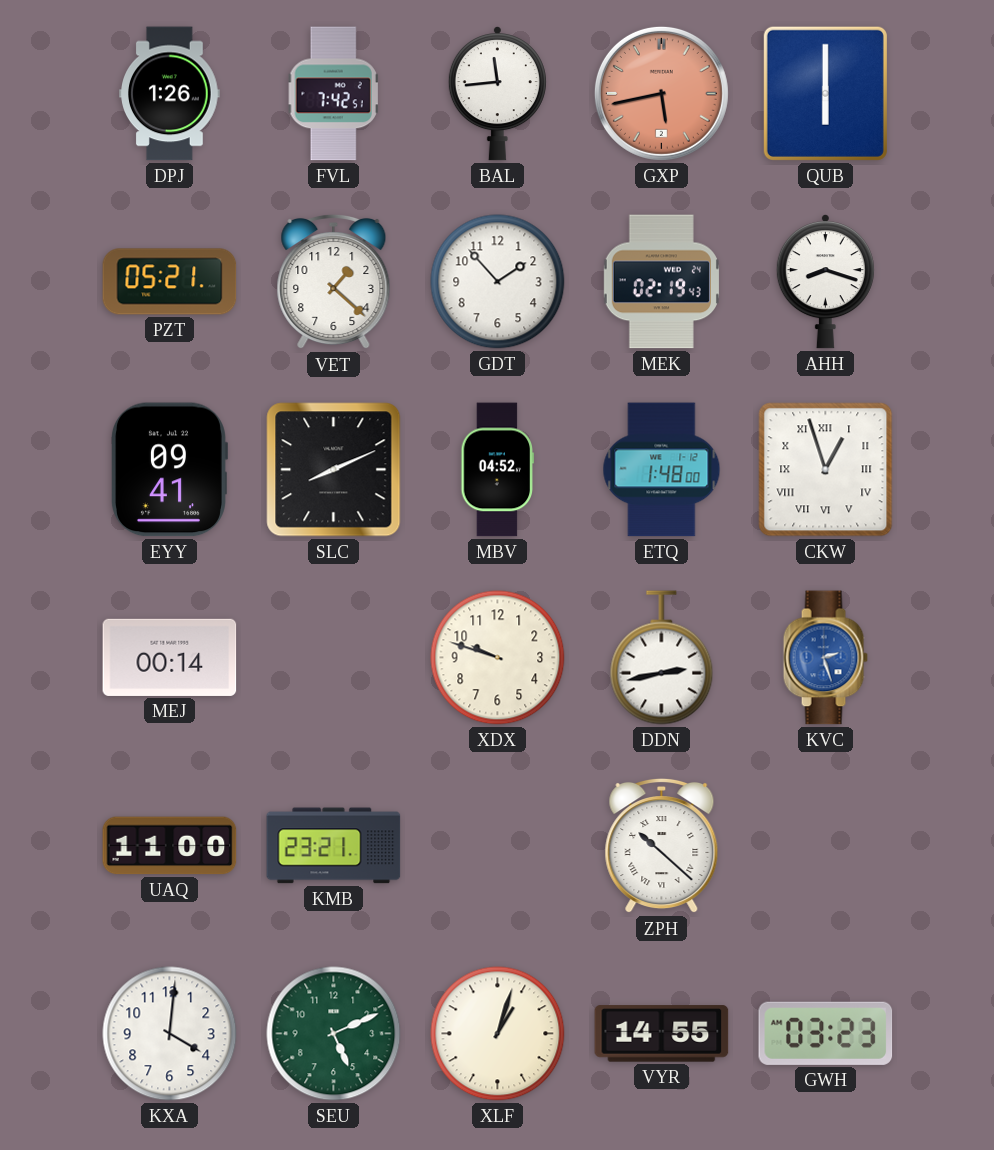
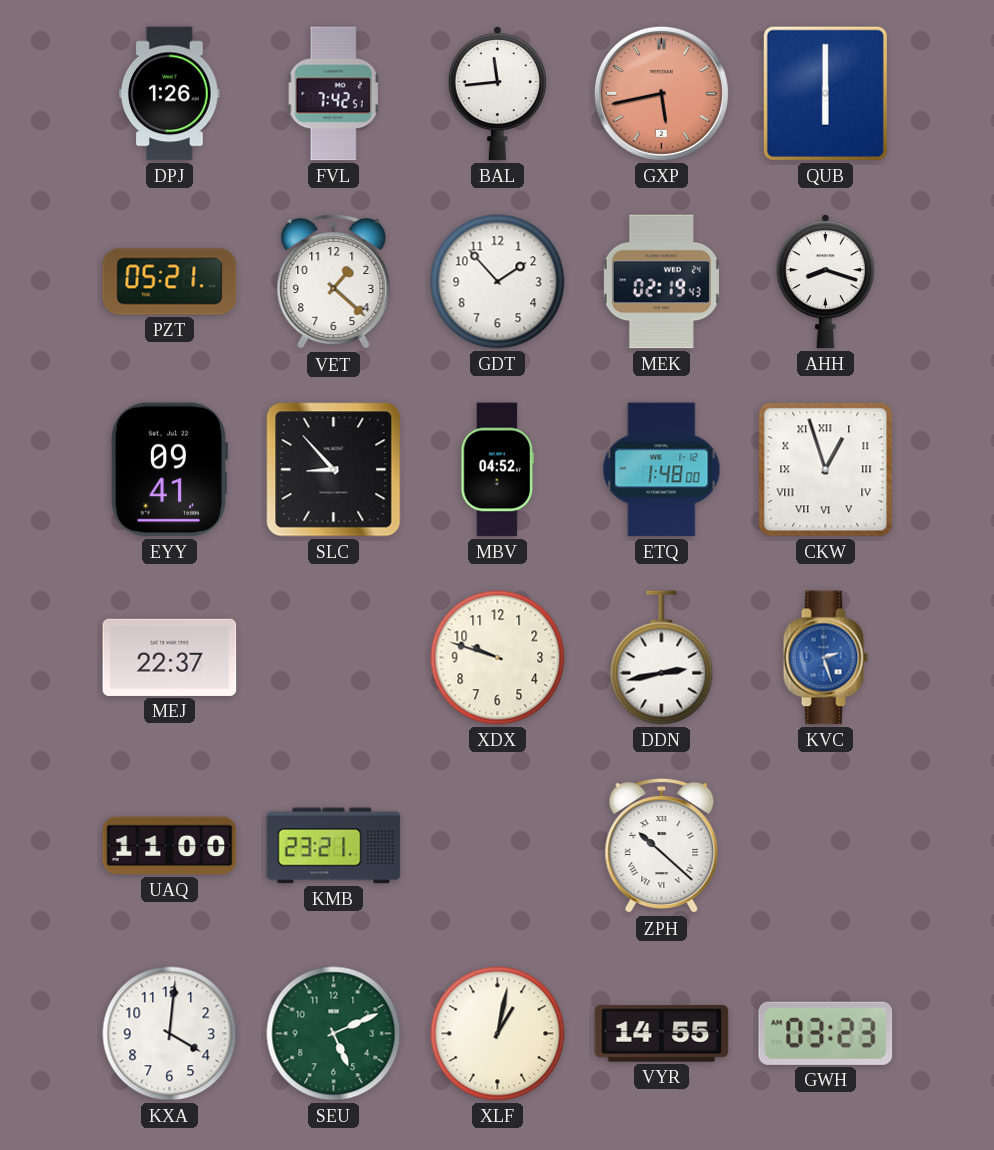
SLC: 8:11 -> 8:53
MEJ: 00:14 -> 22:37
XLF: 1:03 -> 1:02
